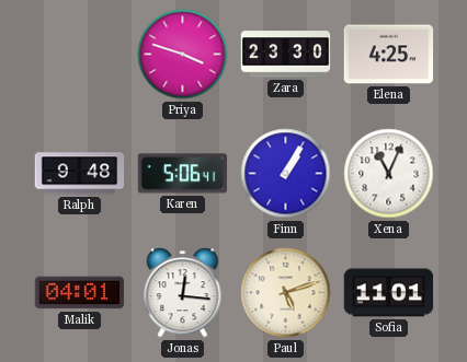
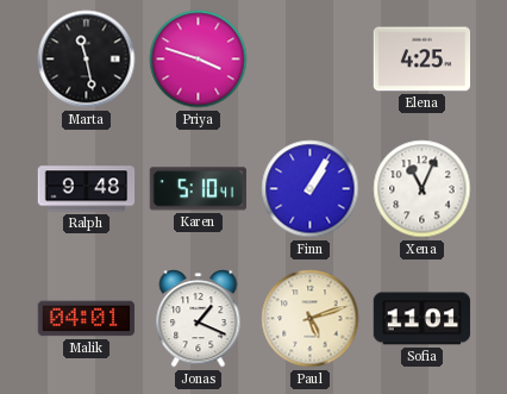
Marta: none -> 11:28
Zara: 23:30 -> none
Karen: 5:06 -> 5:10
Jonas: 12:16 -> 1:19
